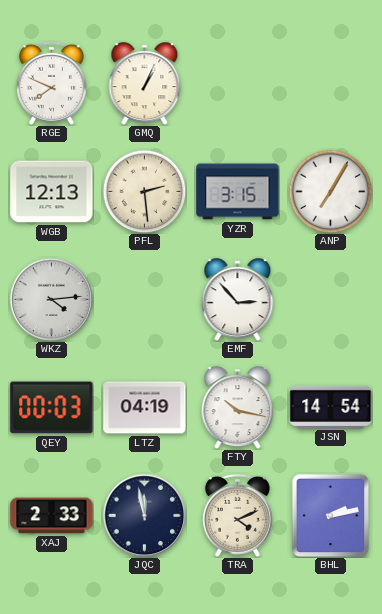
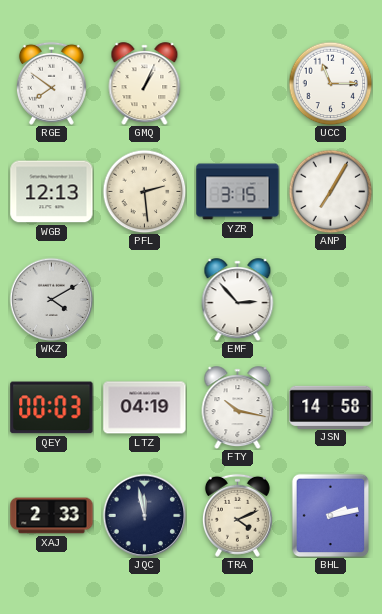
RGE: 7:49 -> 7:51
UCC: none -> 11:15
WKZ: 4:14 -> 4:10
JSN: 14:54 -> 14:58
